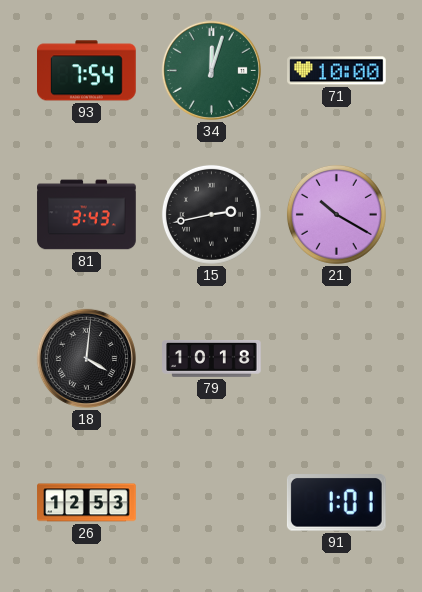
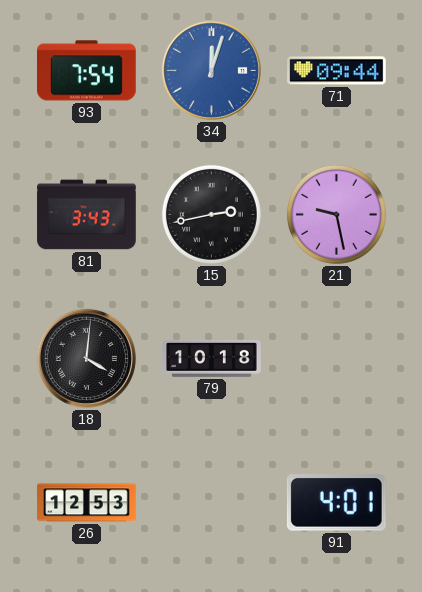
34 dial: green -> blue
71: 10:00 -> 09:44
21: 10:20 -> 9:28
91: 1:01 -> 4:01
